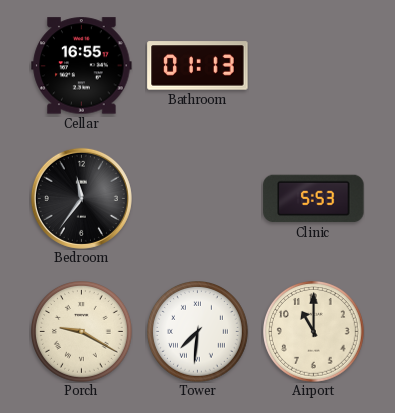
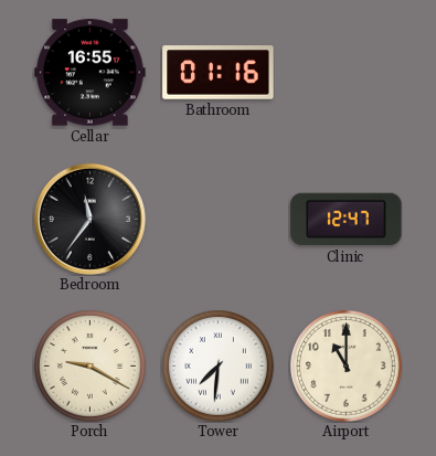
Bathroom: 01:13 -> 01:16
Clinic: 5:53 -> 12:47
